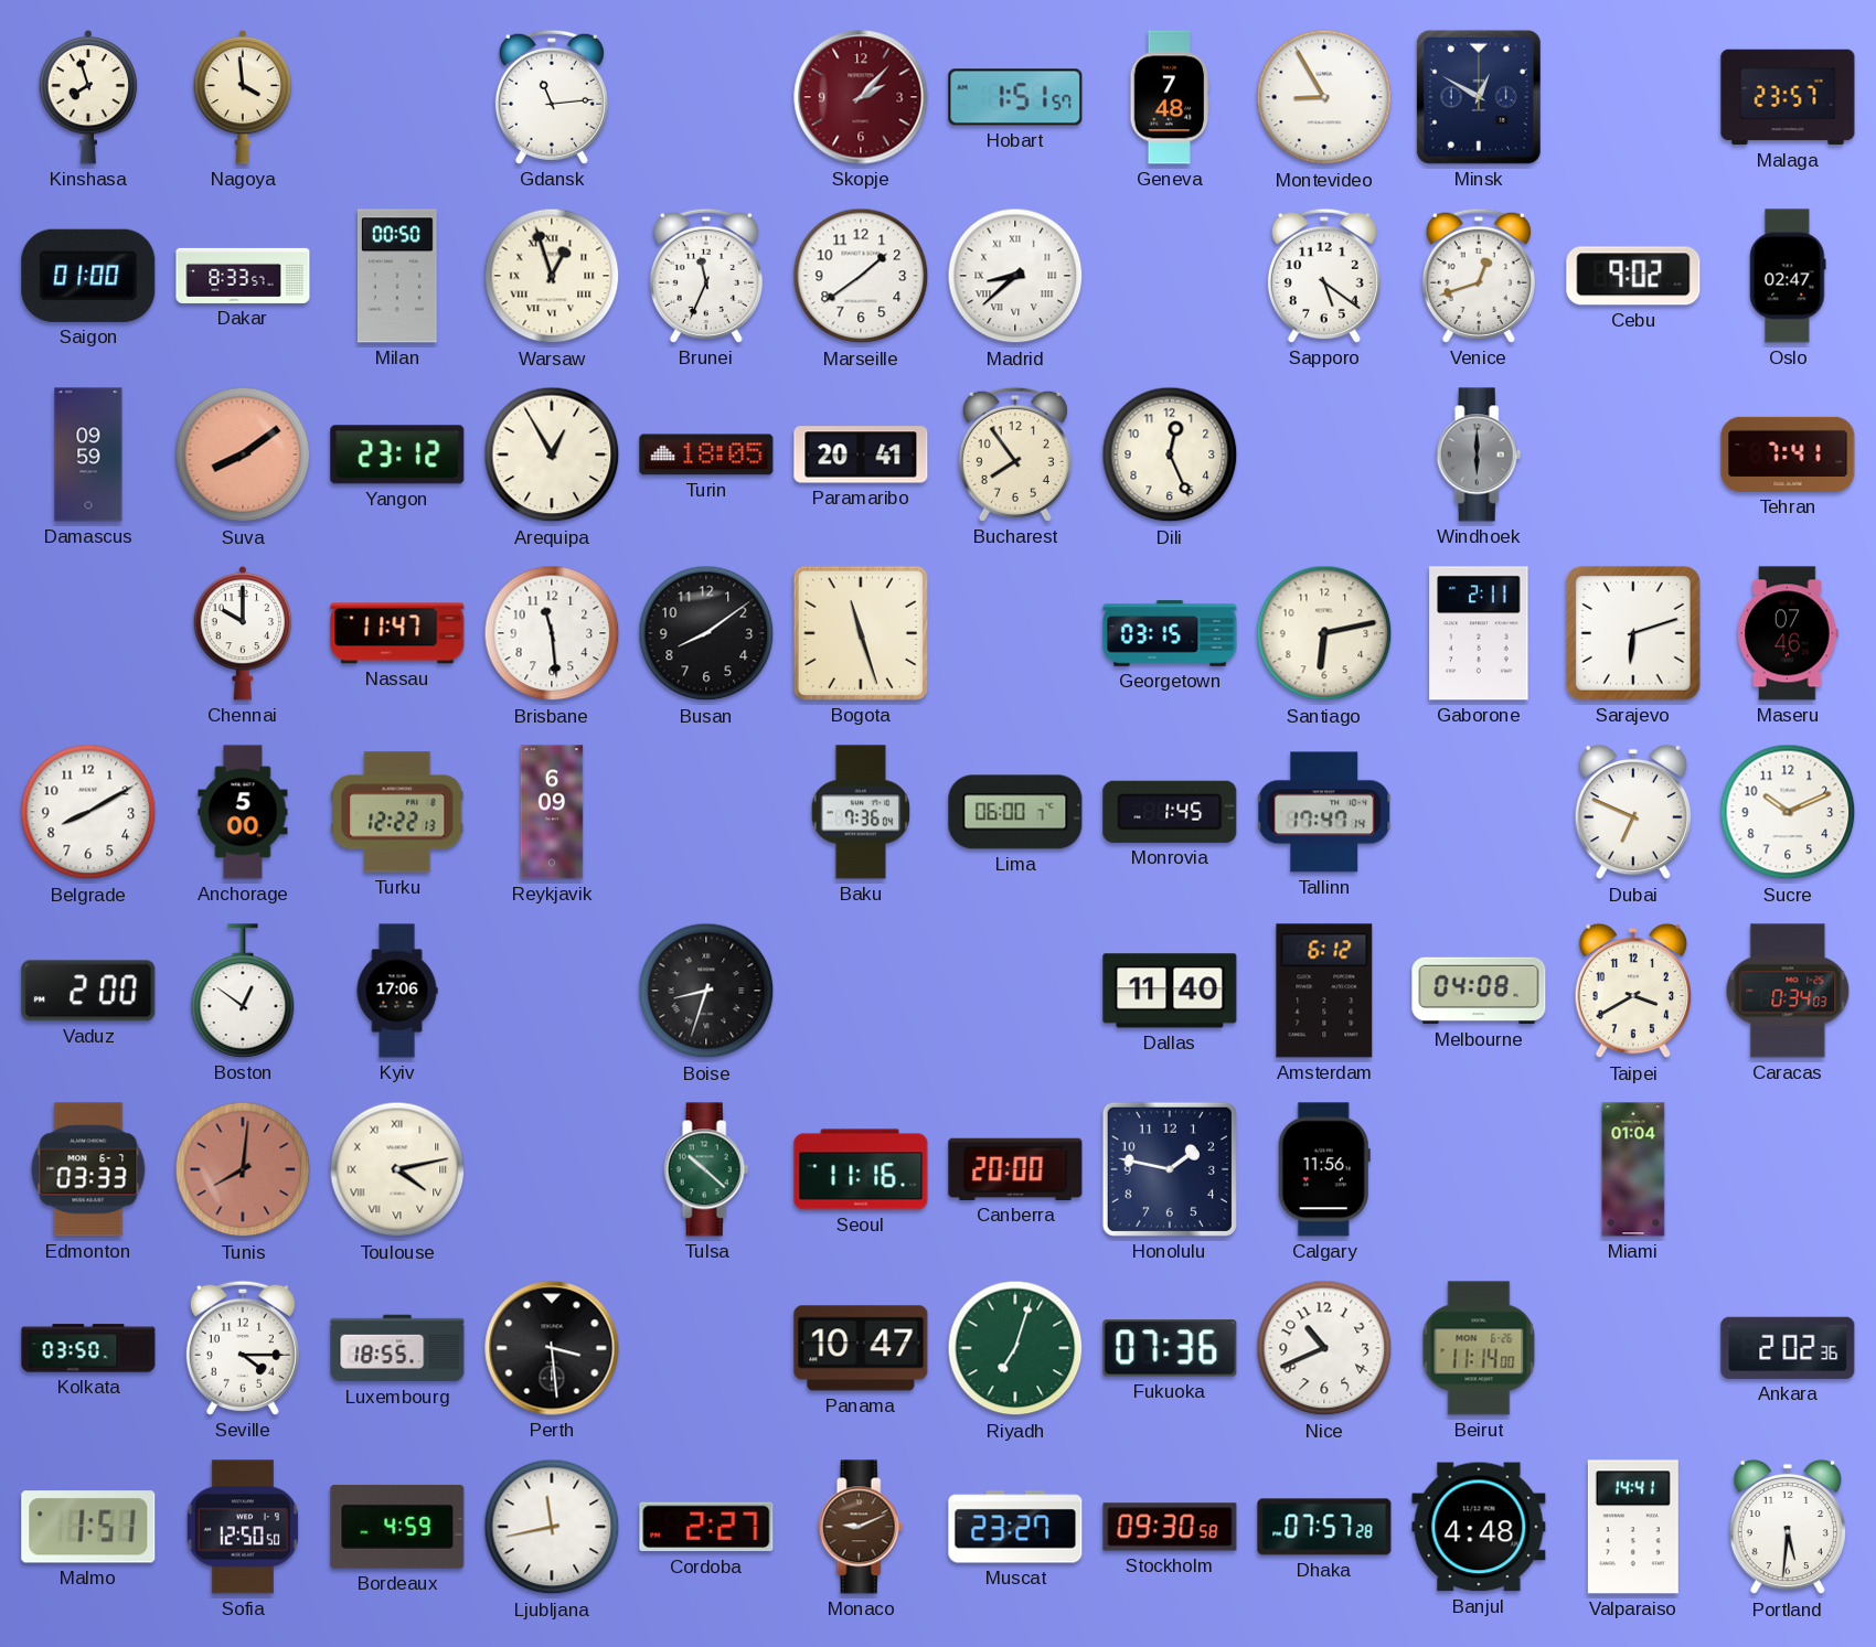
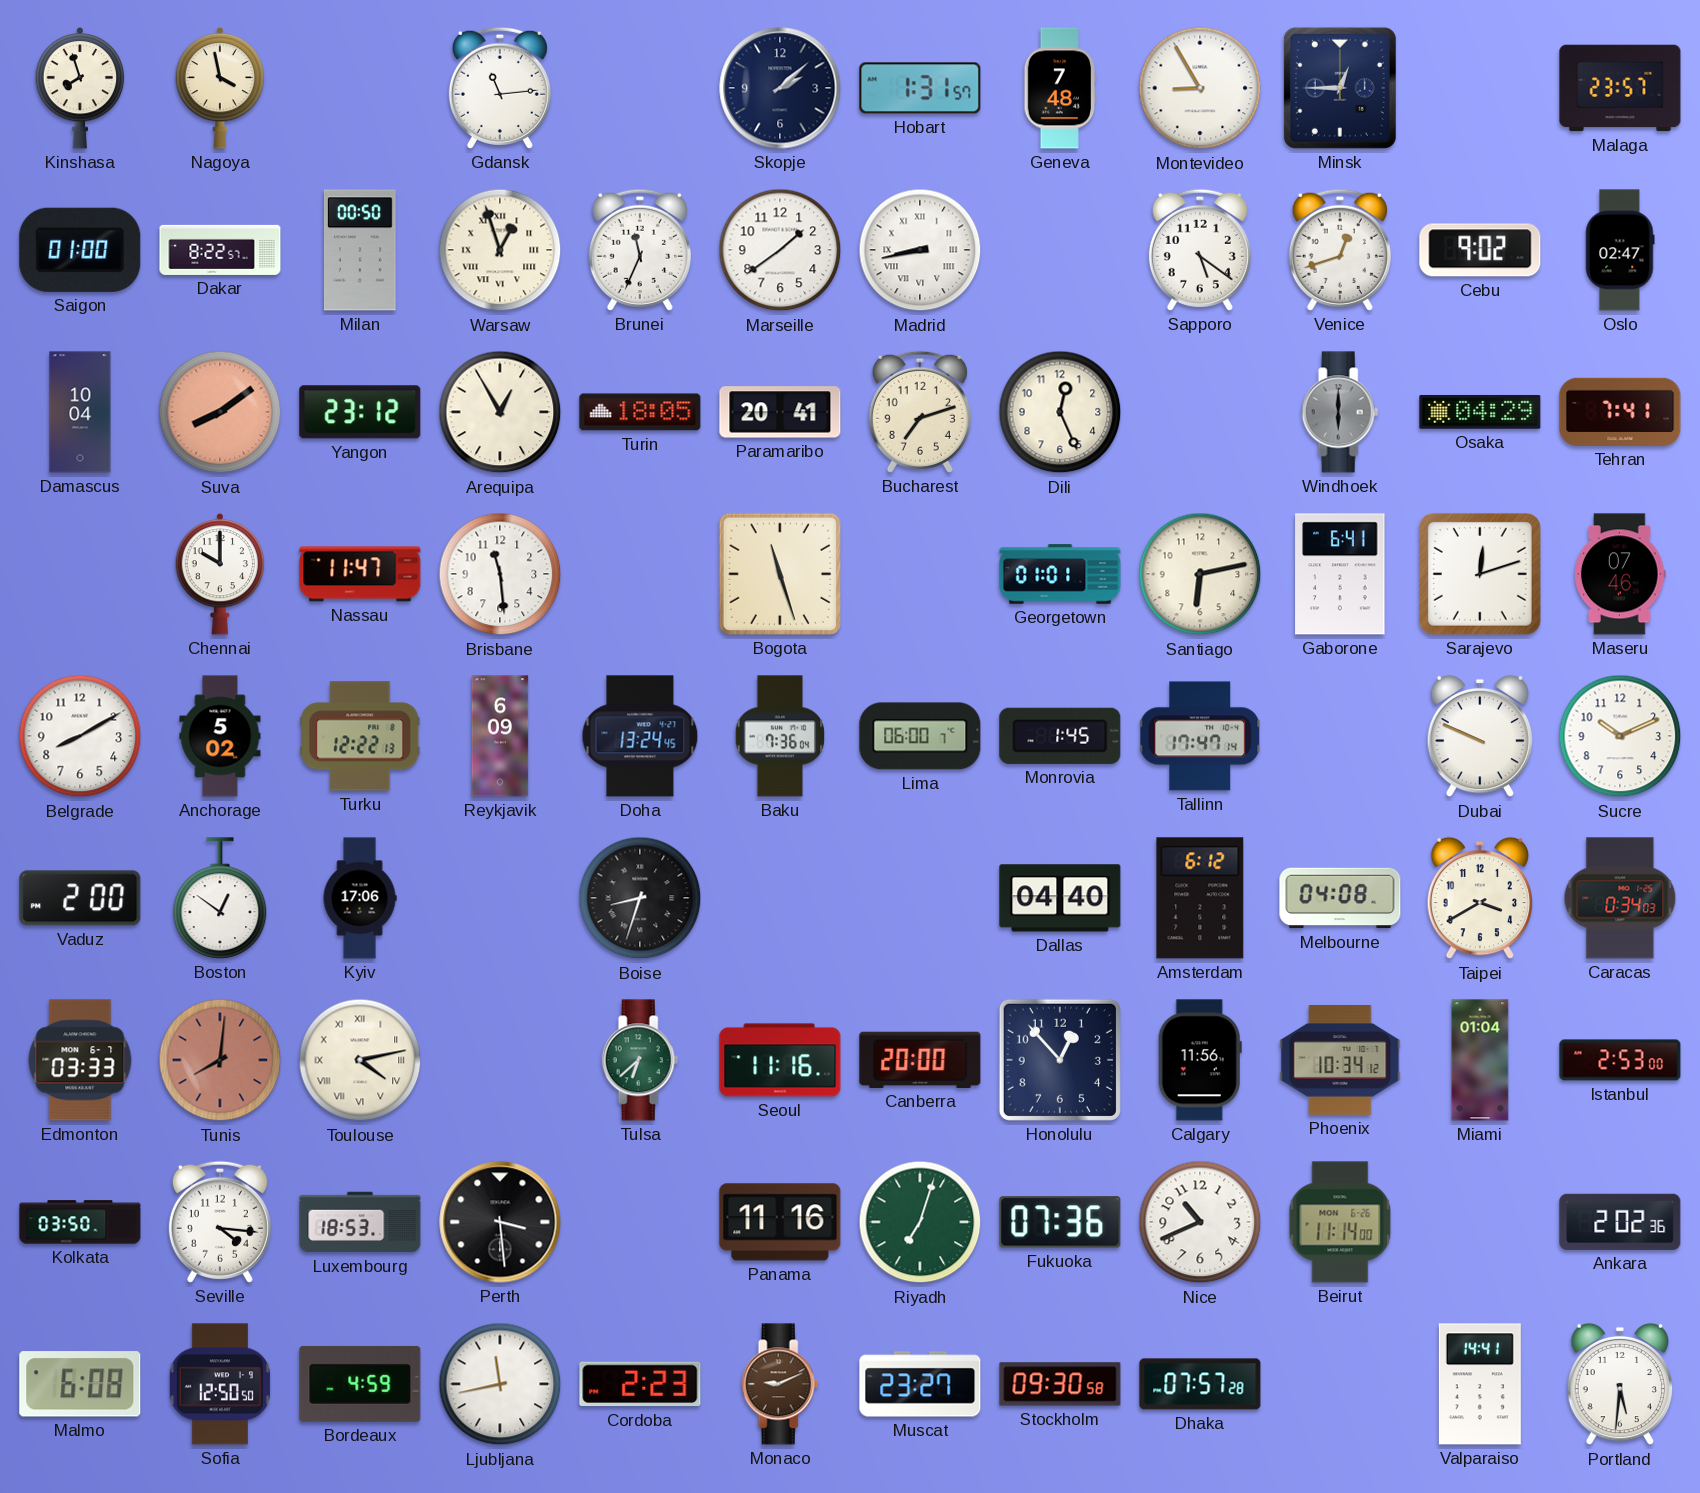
Nagoya: 3:59 -> 3:58
Skopje: 2:07 -> 2:08
Skopje dial: burgundy -> navy
Hobart: 1:51 -> 1:31
Minsk: 12:50 -> 12:45
Dakar: 8:33 -> 8:22
Madrid: 8:38 -> 8:43
Damascus: 09:59 -> 10:04
Bucharest: 7:54 -> 7:12
Osaka: none -> 04:29
Busan: 8:09 -> none
Georgetown: 03:15 -> 01:01
Gaborone: 2:11 -> 6:41
Sarajevo: 6:12 -> 12:12
Anchorage: 5:00 -> 5:02
Doha: none -> 13:24
Dubai: 6:49 -> 9:49
Dallas: 11:40 -> 04:40
Tulsa: 10:22 -> 6:38
Honolulu: 1:47 -> 12:53
Phoenix: none -> 10:34
Istanbul: none -> 2:53
Seville: 4:15 -> 4:16
Luxembourg: 18:55 -> 18:53
Panama: 10:47 -> 11:16
Malmo: 1:51 -> 6:08
Cordoba: 2:27 -> 2:23
Banjul: 4:48 -> none
